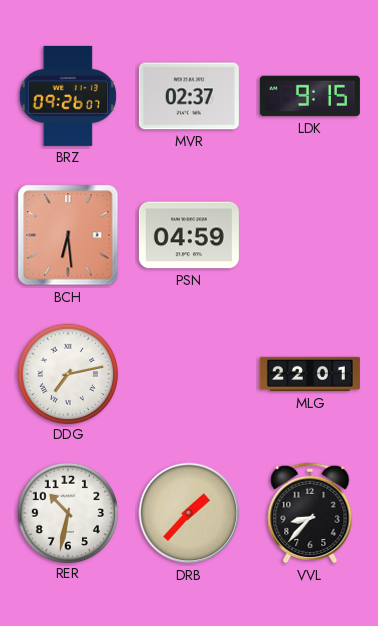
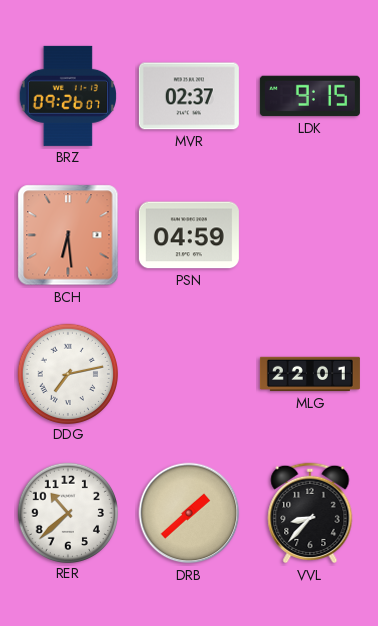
RER: 10:32 -> 10:38
DRB: 1:37 -> 1:38
